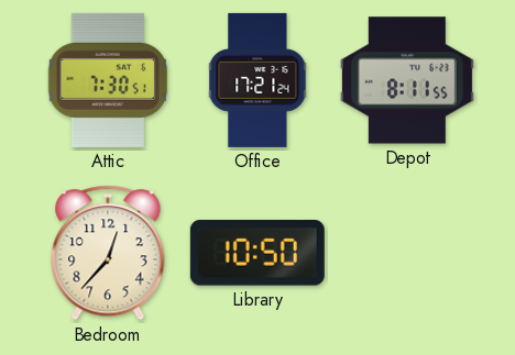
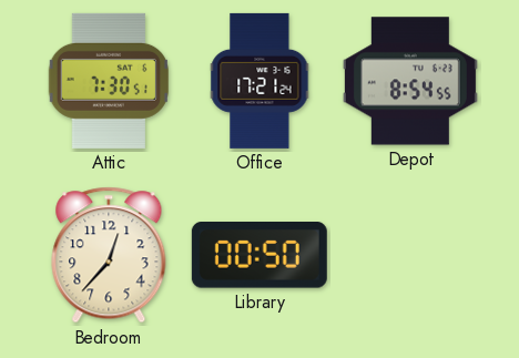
Depot: 8:11 -> 8:54
Library: 10:50 -> 00:50
